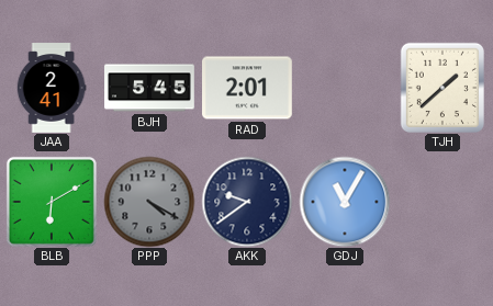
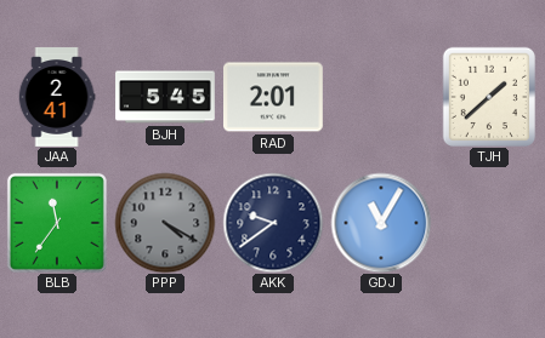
BLB: 6:10 -> 11:36
